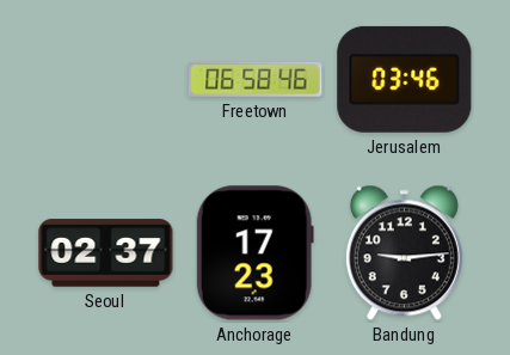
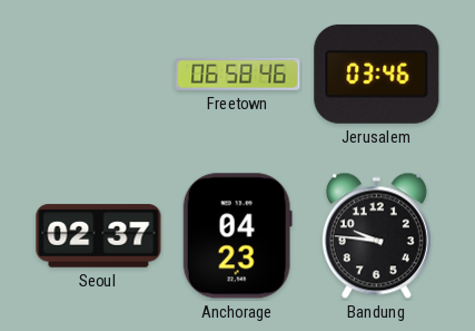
Anchorage: 17:23 -> 04:23
Bandung: 9:14 -> 9:46
